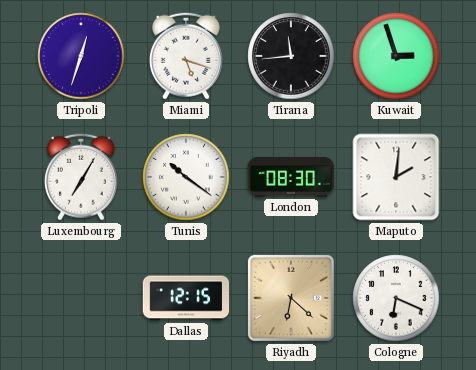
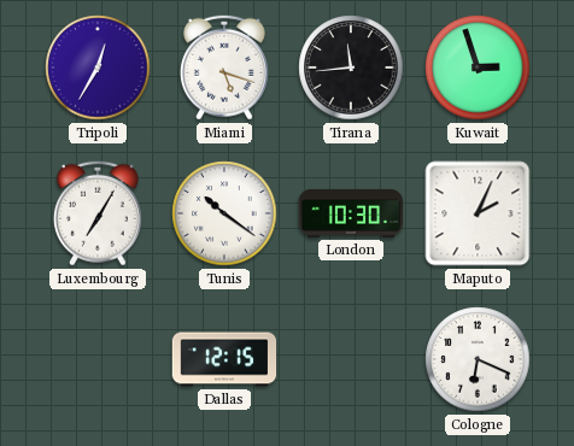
Tripoli: 12:33 -> 12:35
London: 08:30 -> 10:30
Maputo: 2:01 -> 2:04
Riyadh: 6:22 -> none
